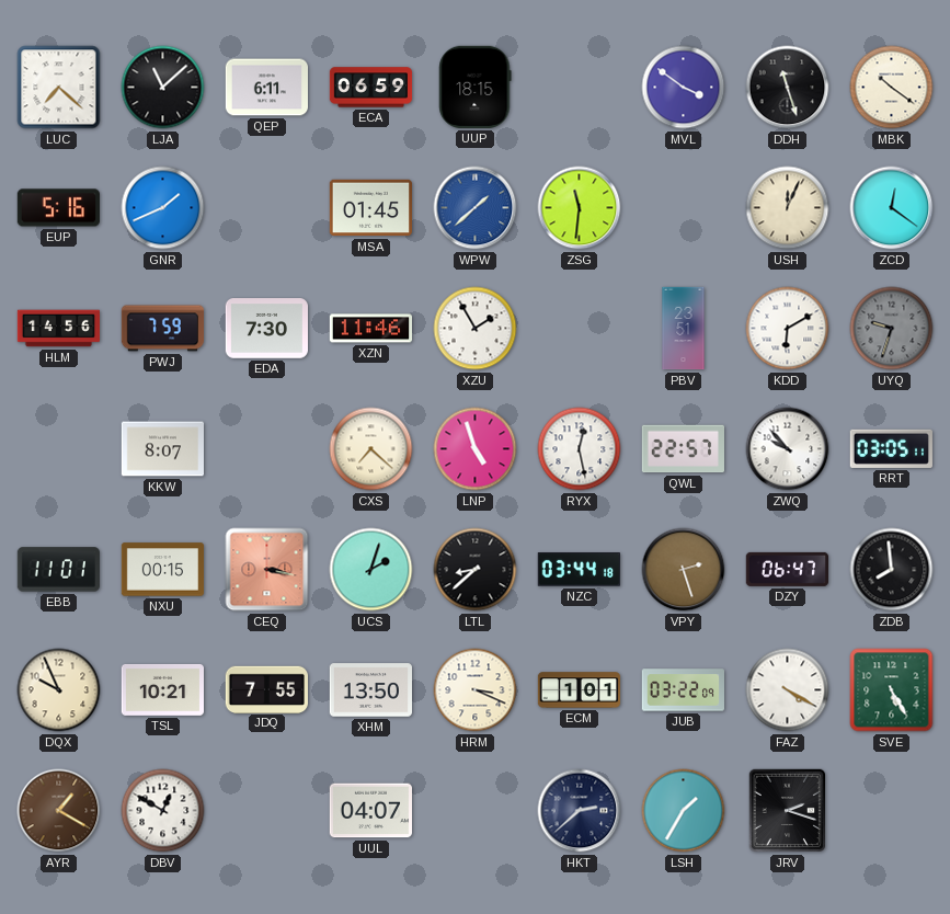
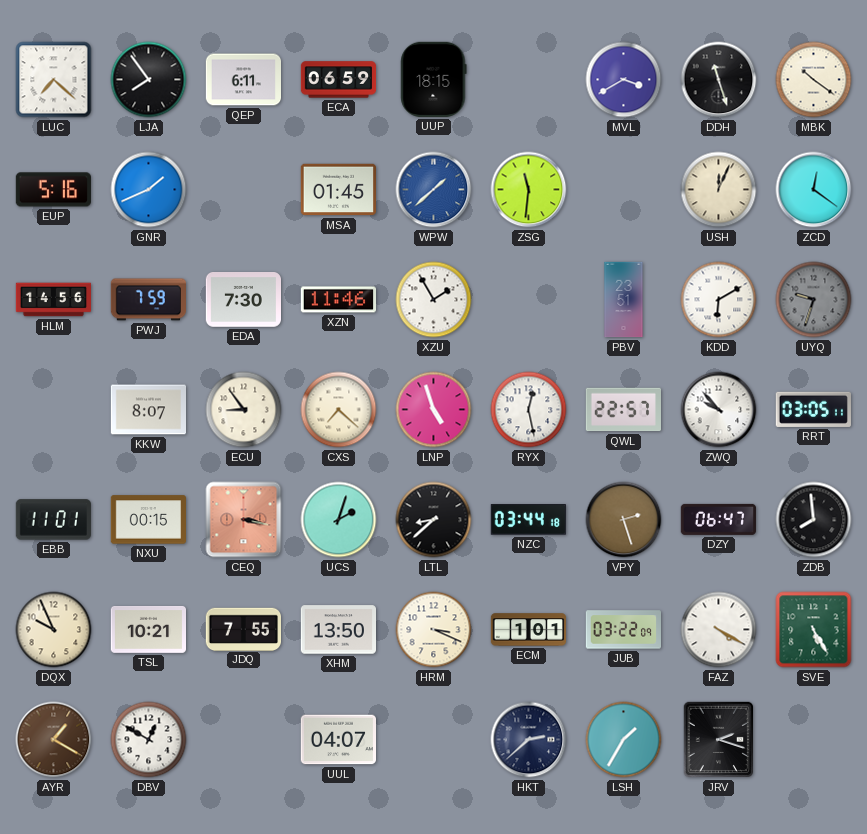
LJA: 11:08 -> 7:54
MVL: 3:51 -> 3:40
ECU: none -> 8:54
